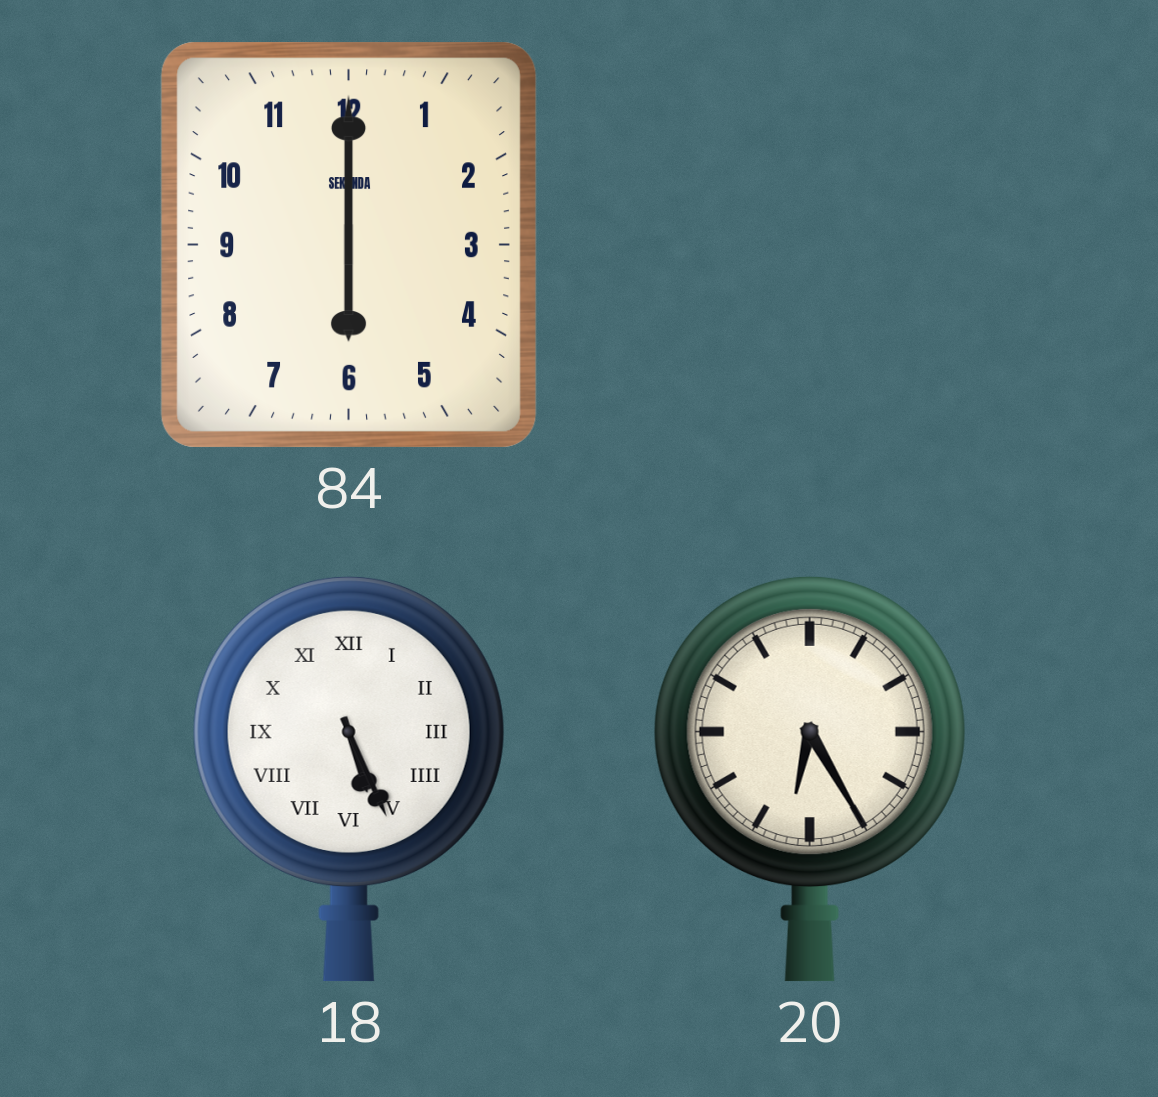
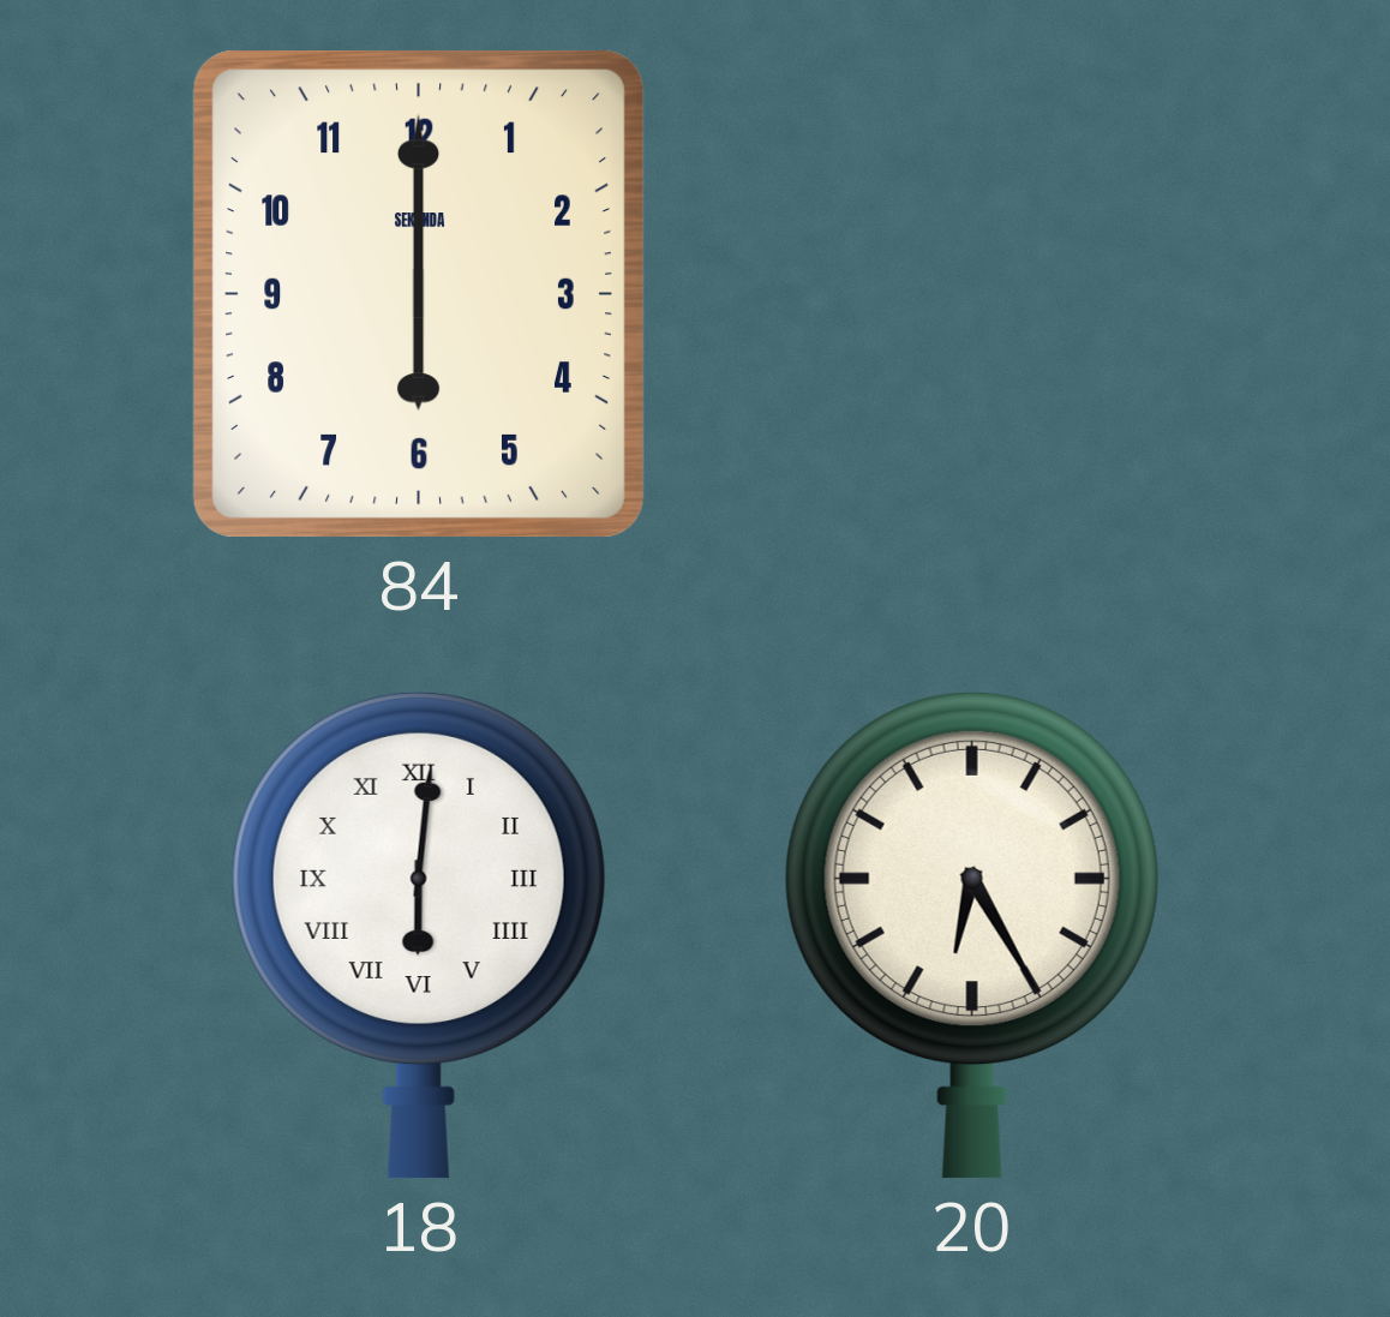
18: 5:26 -> 6:01
